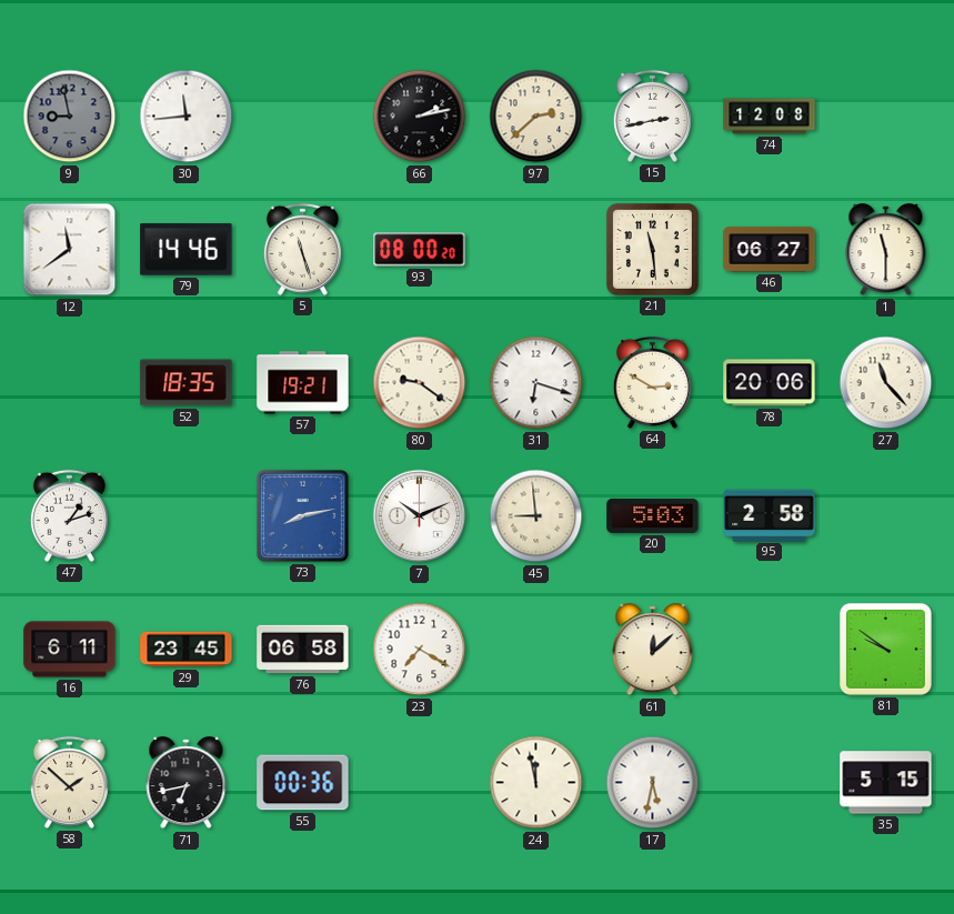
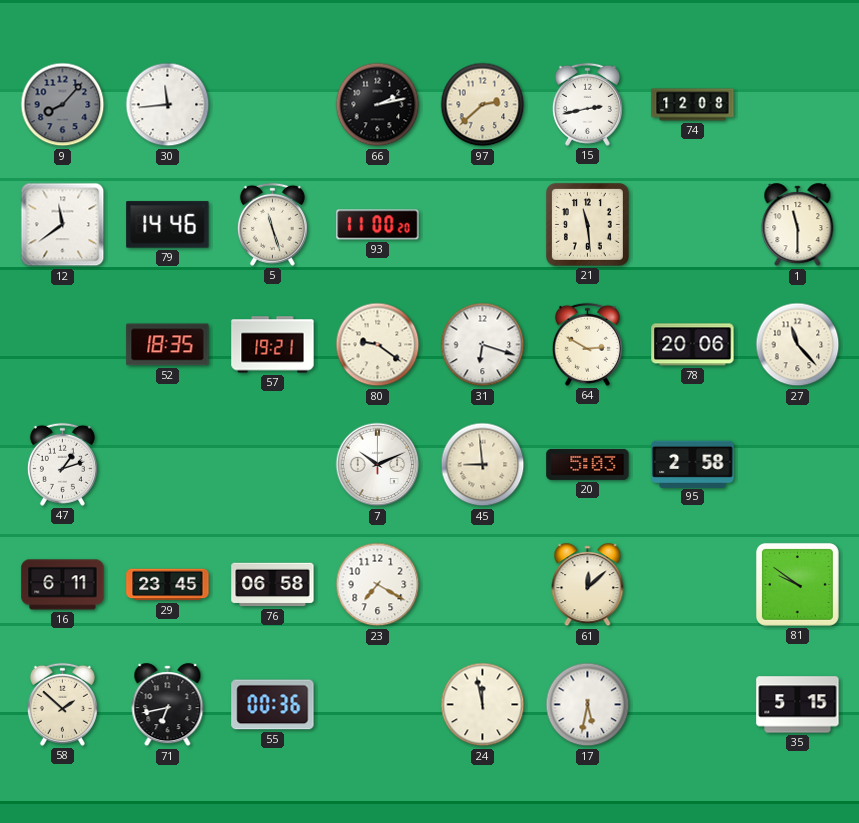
9: 8:58 -> 8:07
93: 08:00 -> 11:00
46: 06:27 -> none
73: 8:13 -> none
